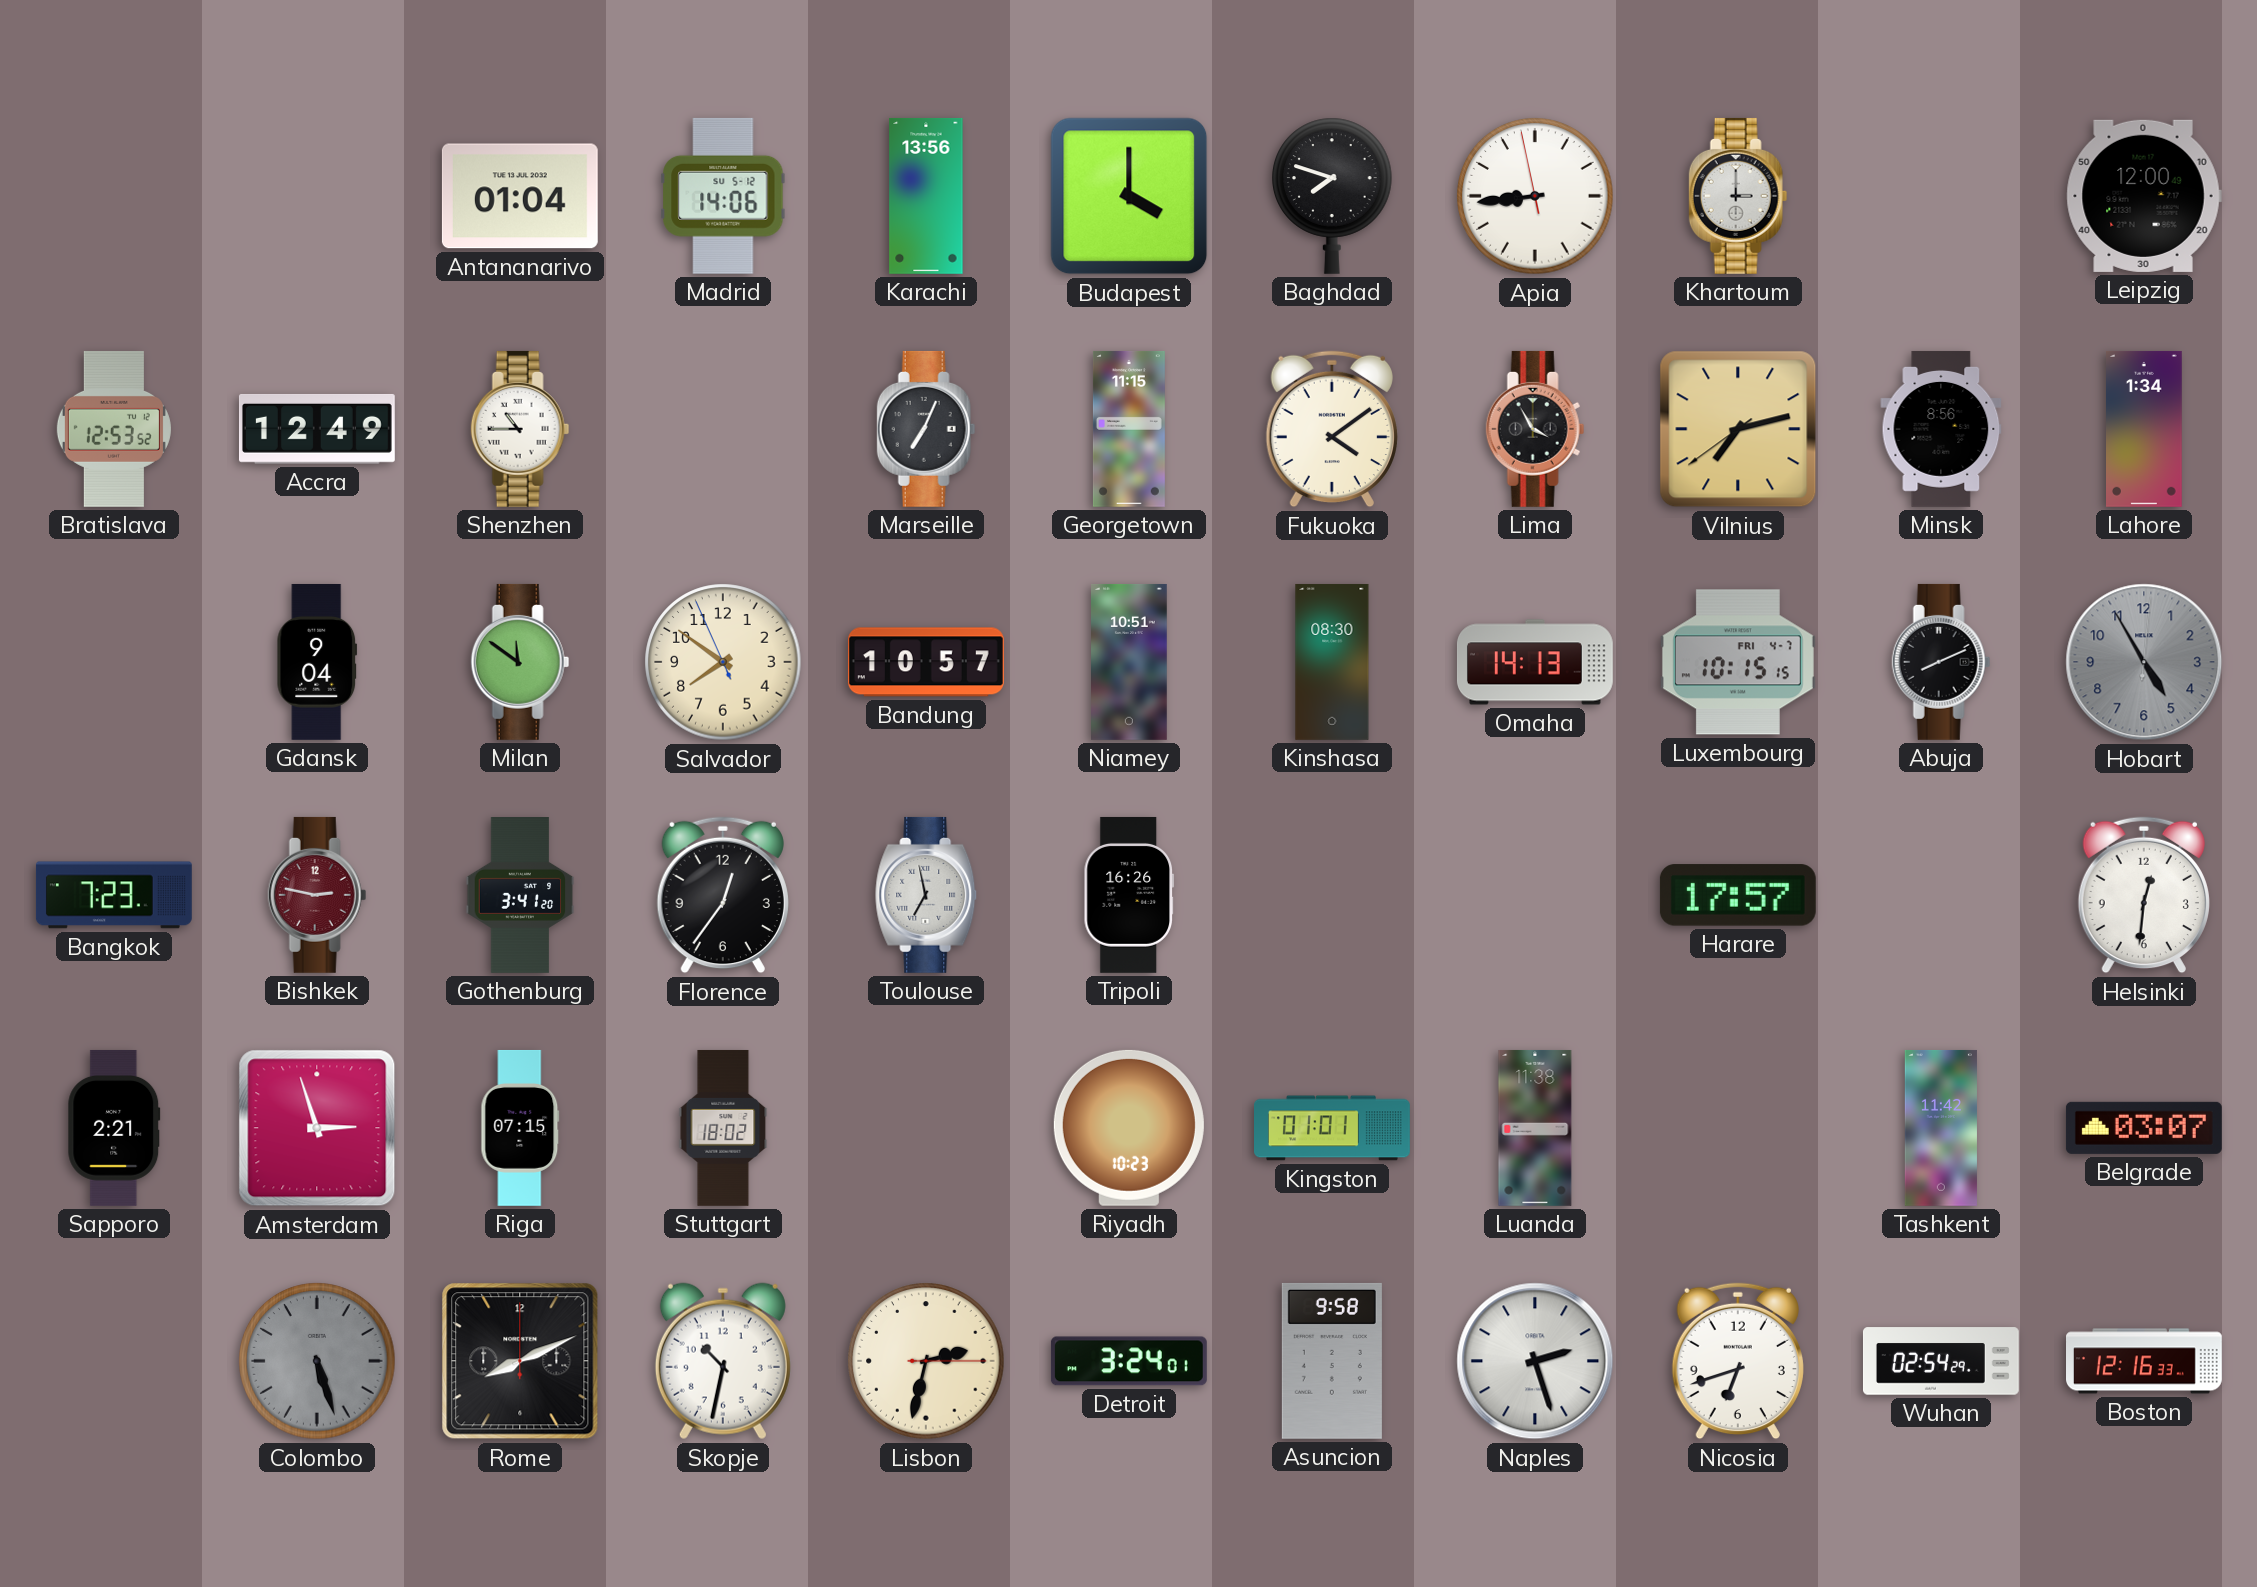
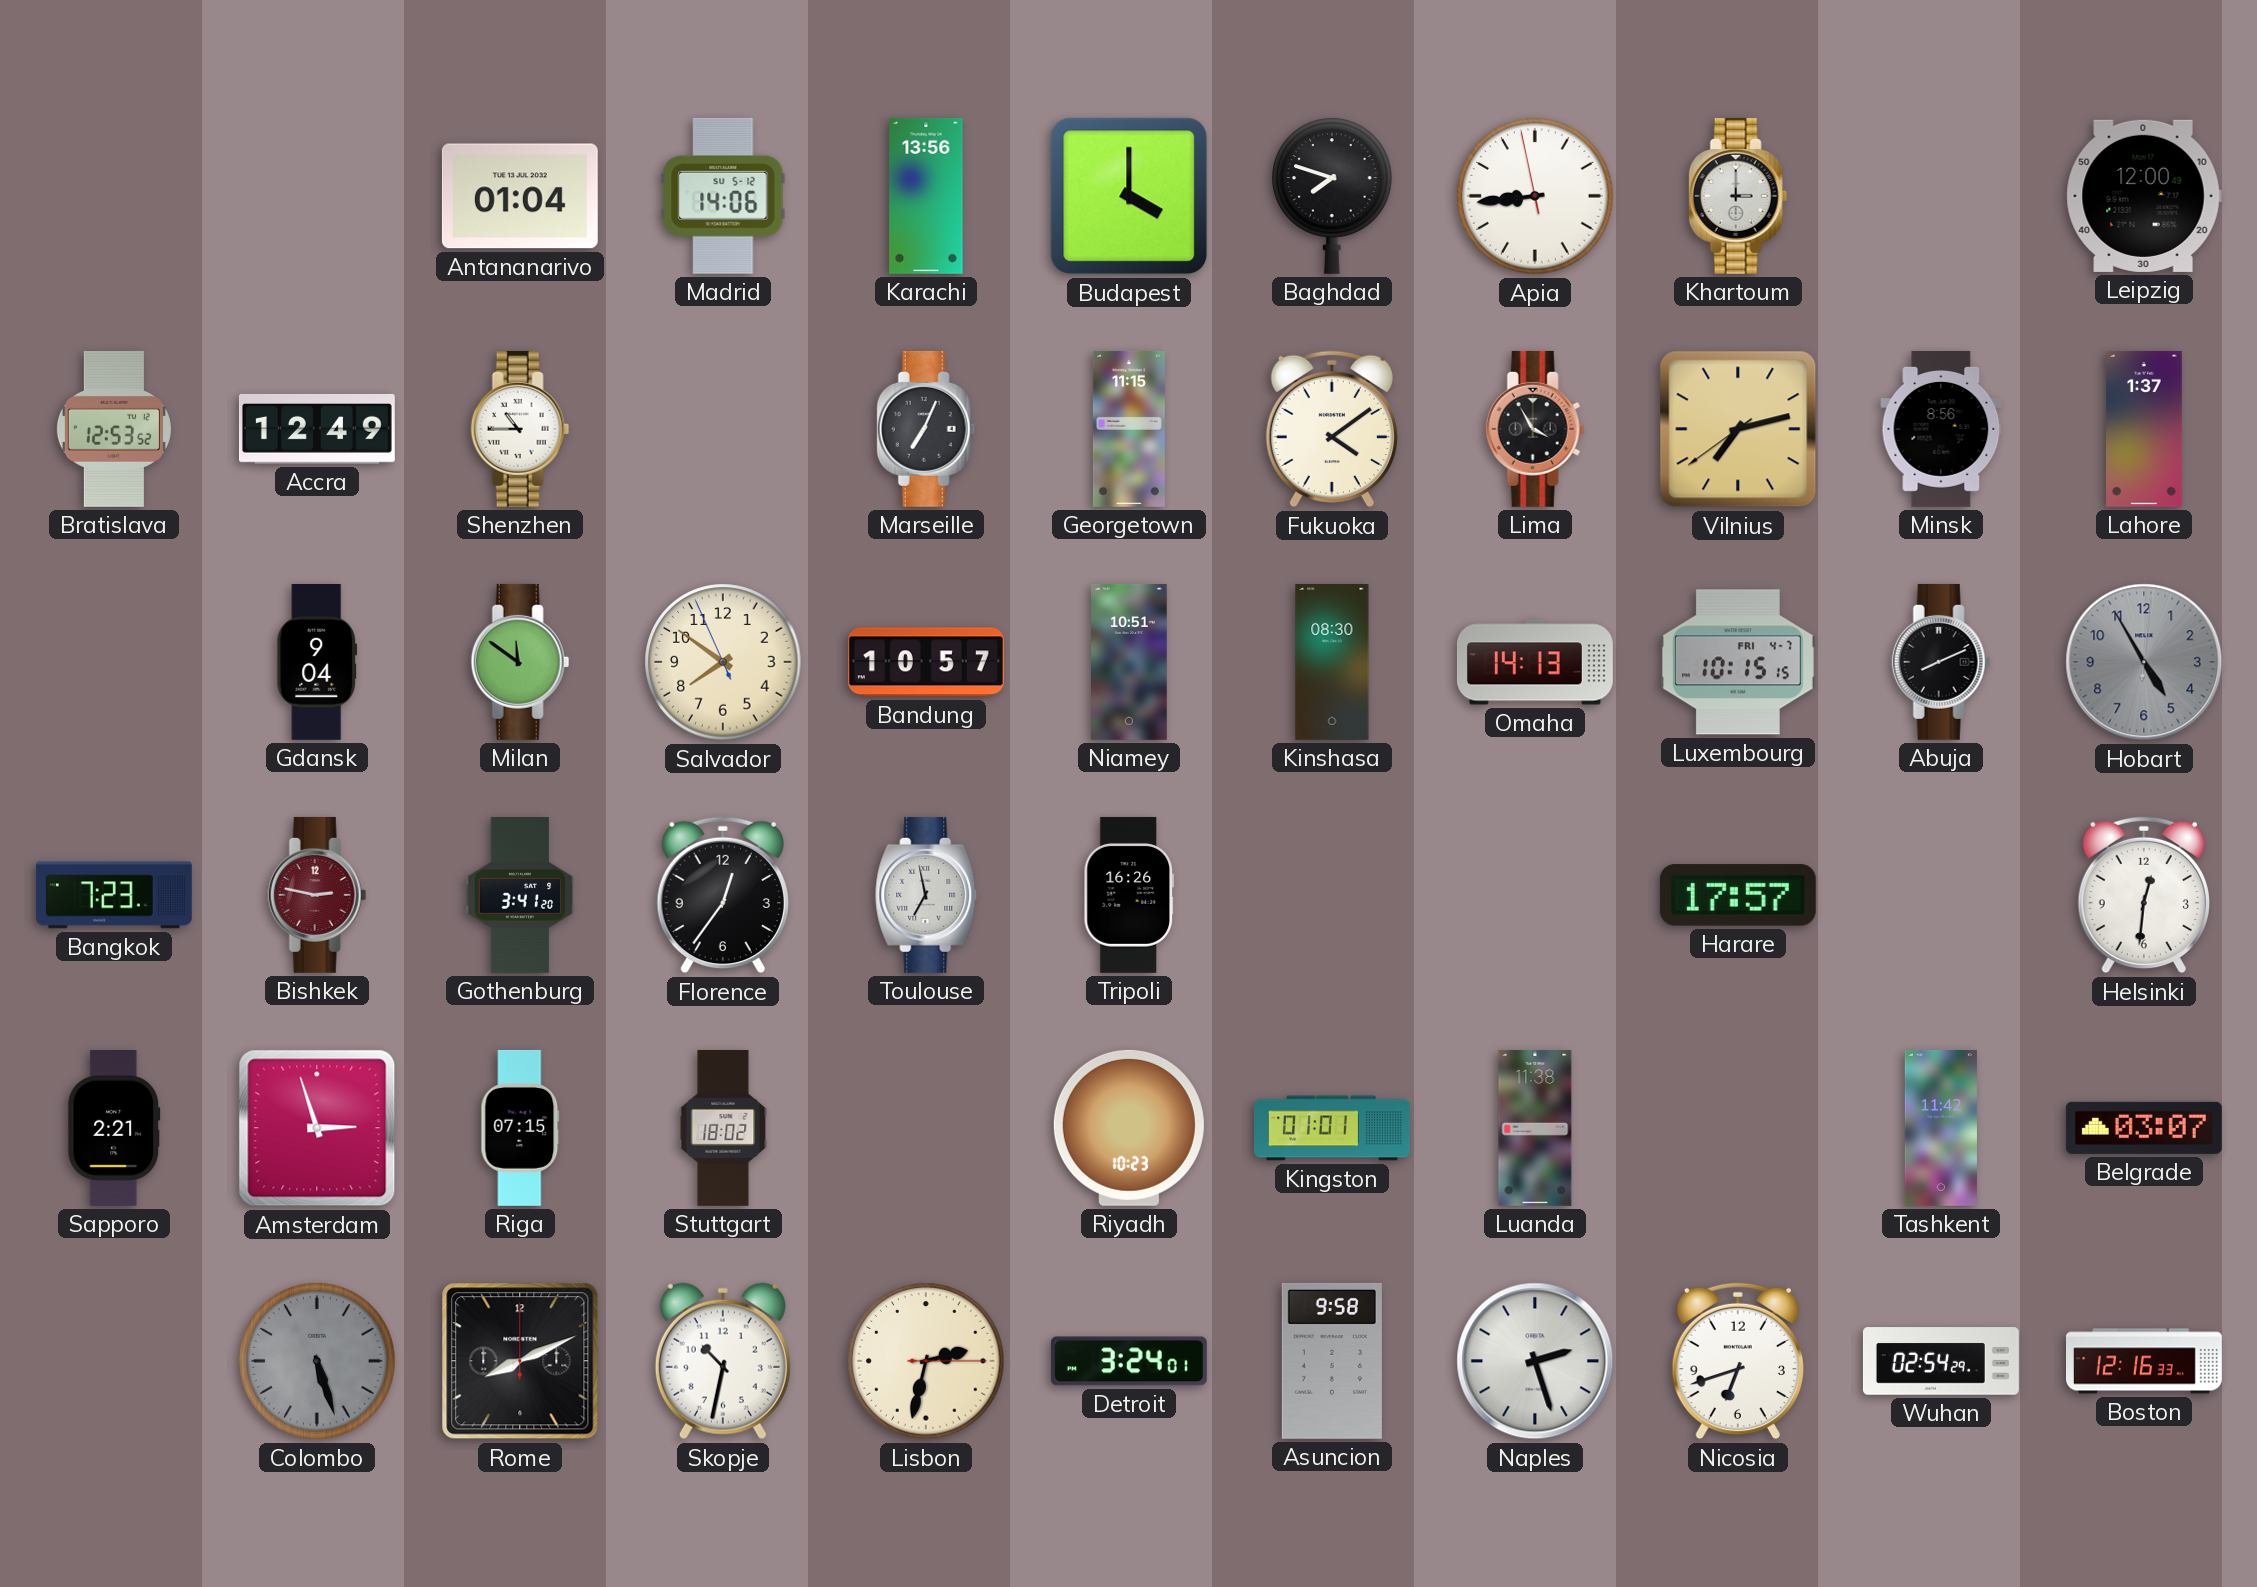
Lahore: 1:34 -> 1:37
